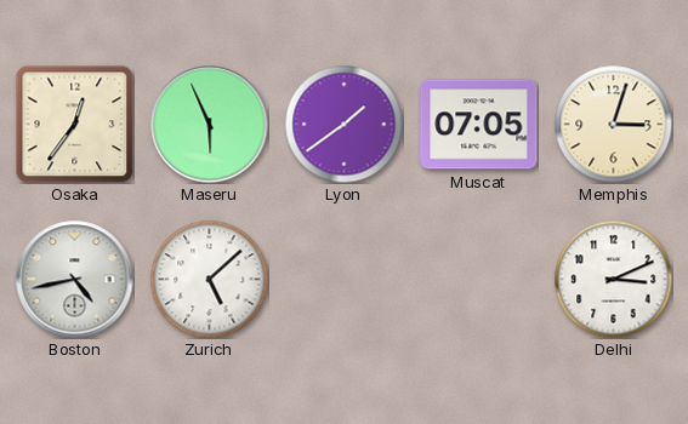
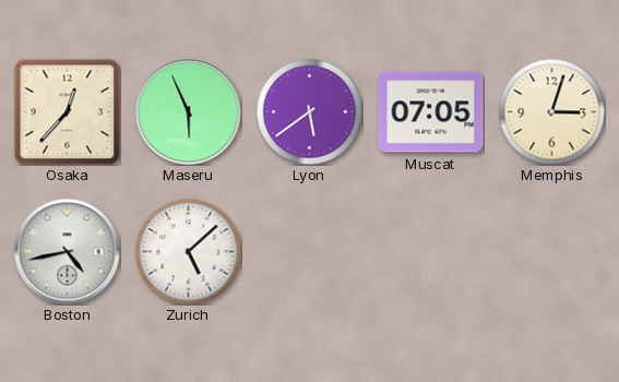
Osaka: 12:36 -> 12:37
Lyon: 1:39 -> 5:39
Delhi: 3:11 -> none
